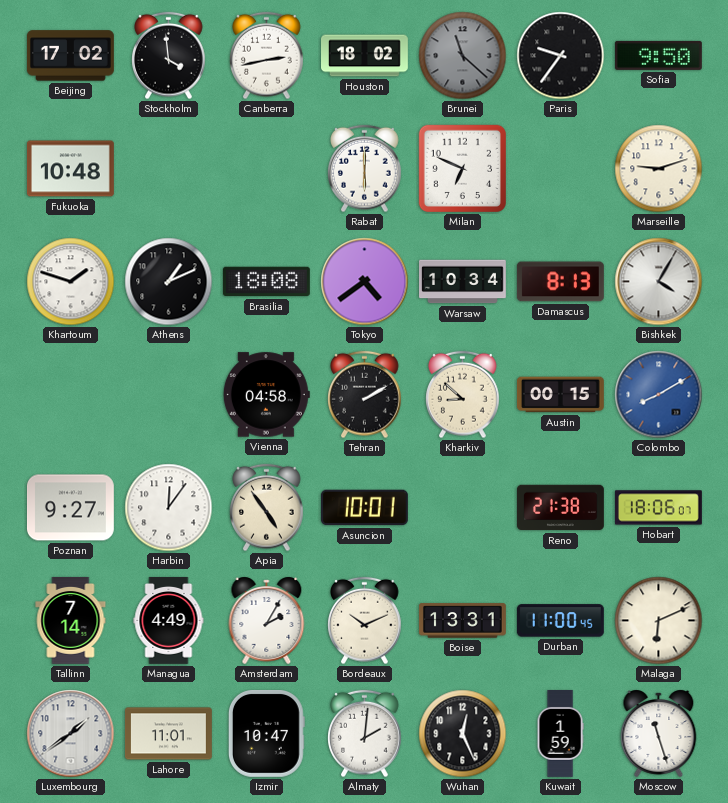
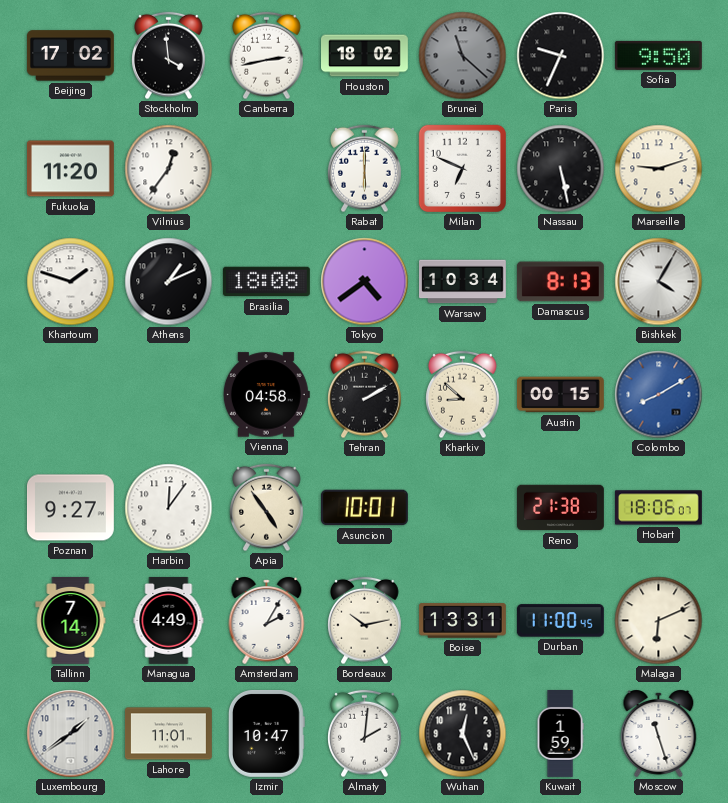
Paris: 9:36 -> 9:34
Fukuoka: 10:48 -> 11:20
Vilnius: none -> 12:36
Nassau: none -> 5:28
Bordeaux: 10:11 -> 10:13
